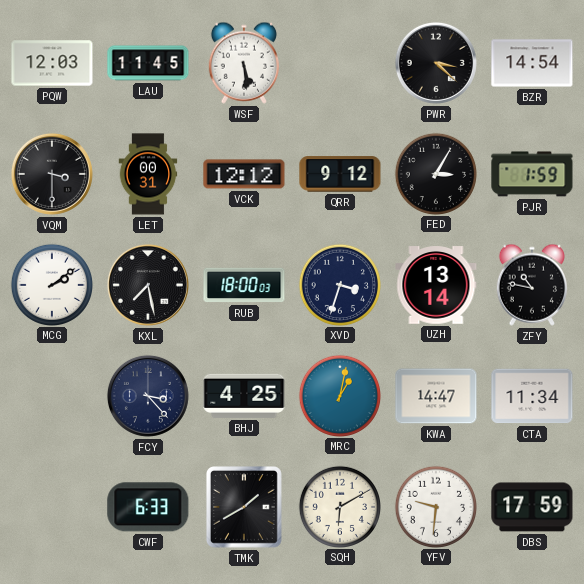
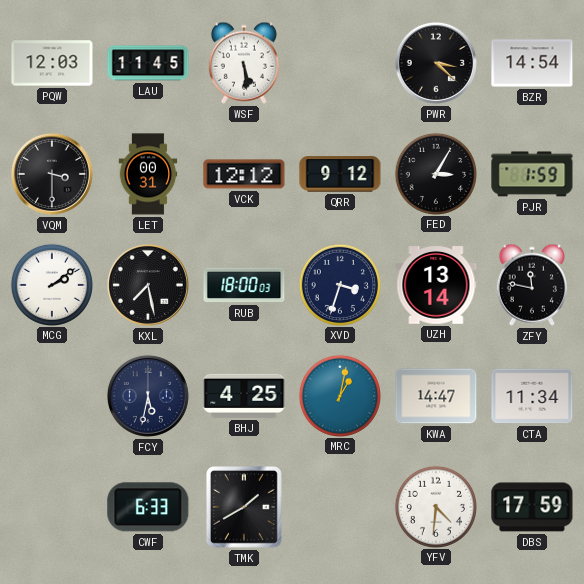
ZFY: 10:47 -> 11:47
FCY: 3:23 -> 5:32
SQH: 6:10 -> none
YFV: 9:31 -> 4:31
